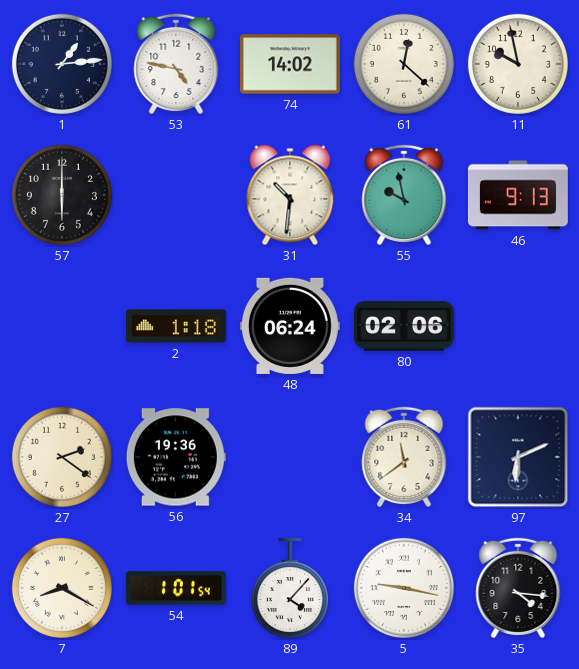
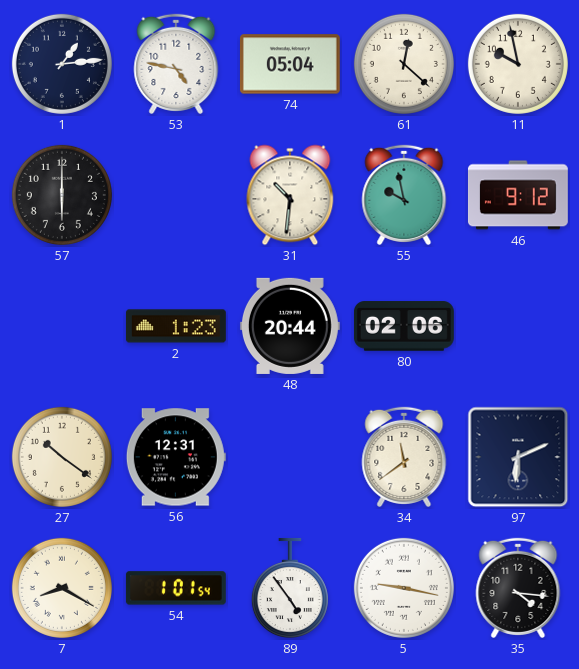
74: 14:02 -> 05:04
46: 9:13 -> 9:12
2: 1:18 -> 1:23
48: 06:24 -> 20:44
27: 2:21 -> 10:21
56: 19:36 -> 12:31
89: 4:07 -> 4:54
